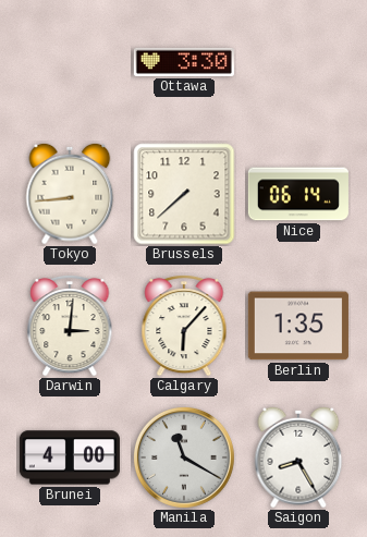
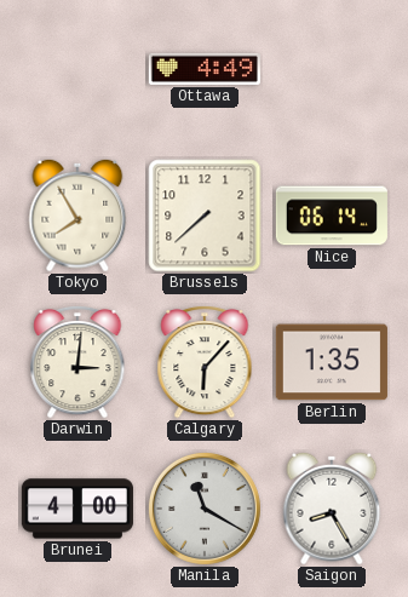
Ottawa: 3:30 -> 4:49
Tokyo: 8:44 -> 7:55
